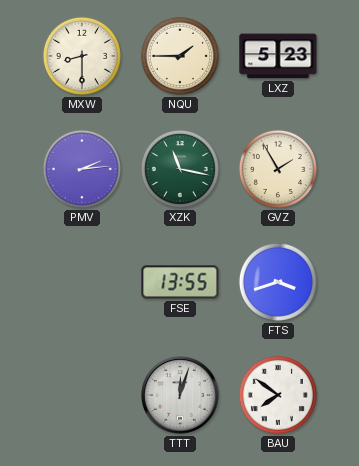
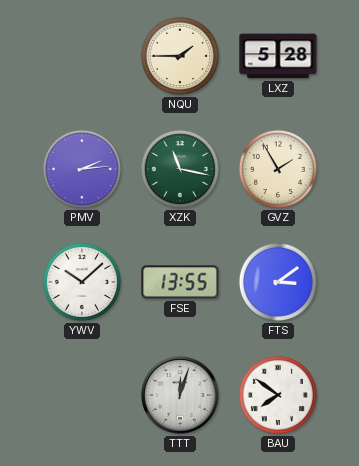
MXW: 8:30 -> none
LXZ: 5:23 -> 5:28
YWV: none -> 10:08
FTS: 3:42 -> 3:09
